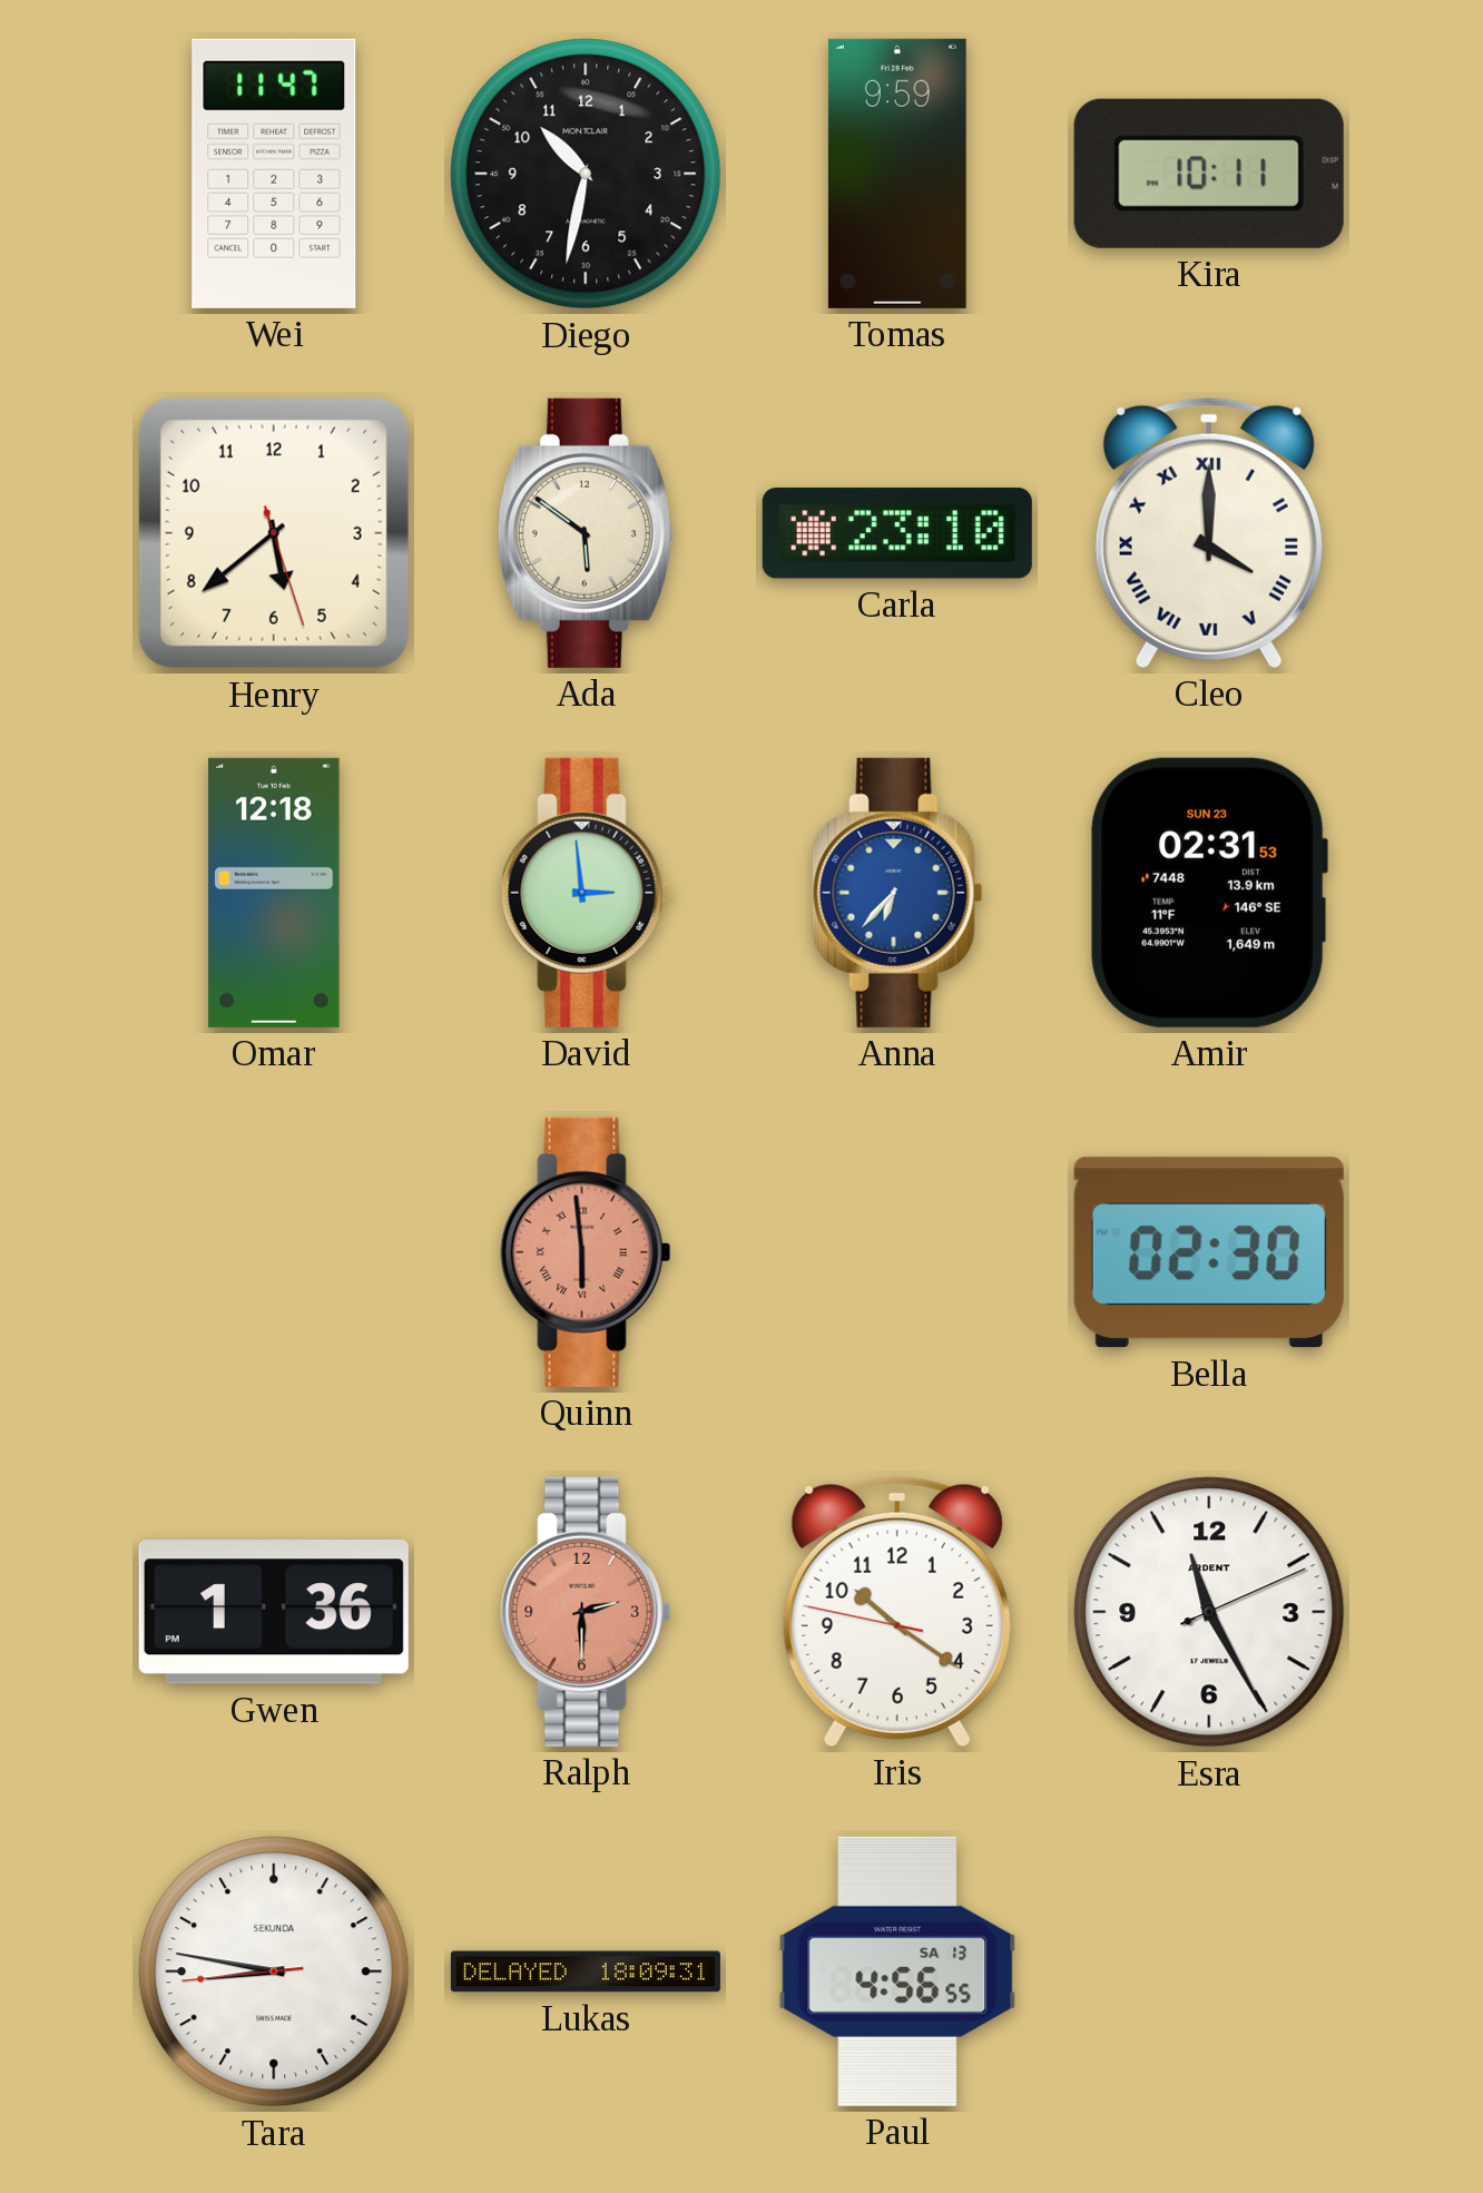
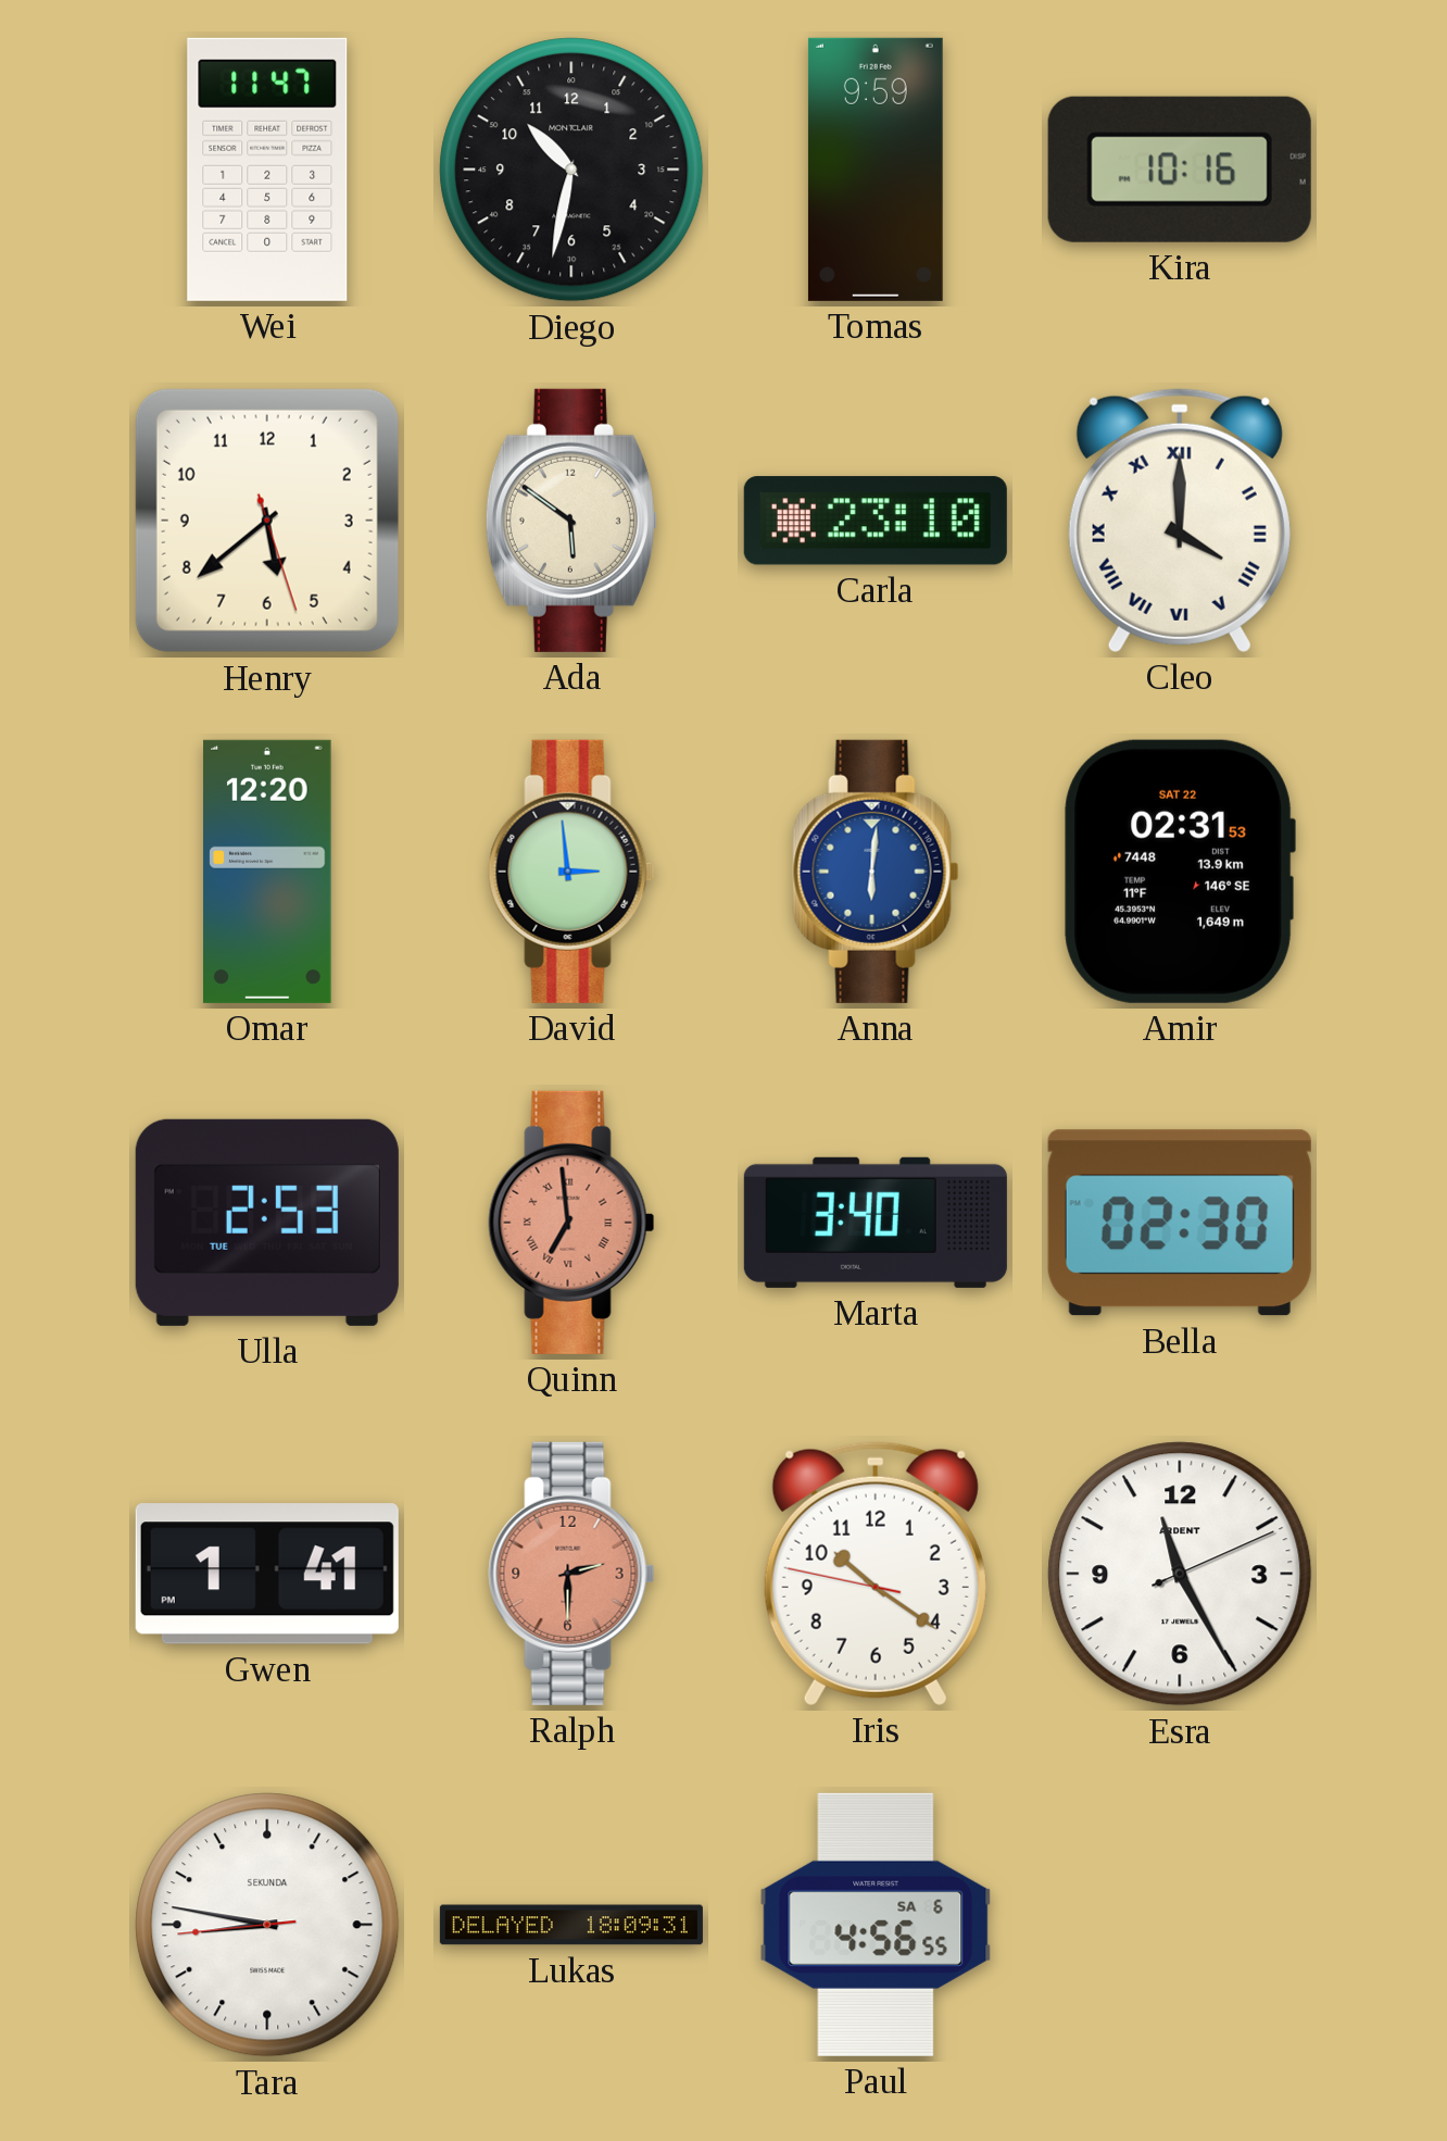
Kira: 10:11 -> 10:16
Omar: 12:18 -> 12:20
Anna: 6:37 -> 6:01
Amir date: SUN 23 -> SAT 22
Ulla: none -> 2:53
Quinn: 5:59 -> 6:59
Marta: none -> 3:40
Gwen: 1:36 -> 1:41
Paul date: SA 13 -> SA 6
